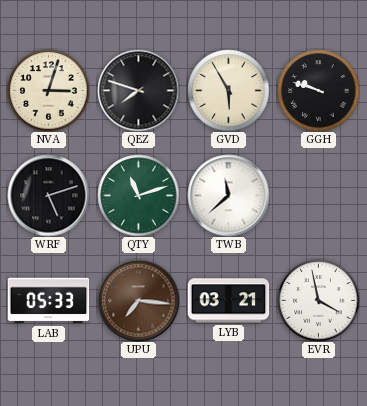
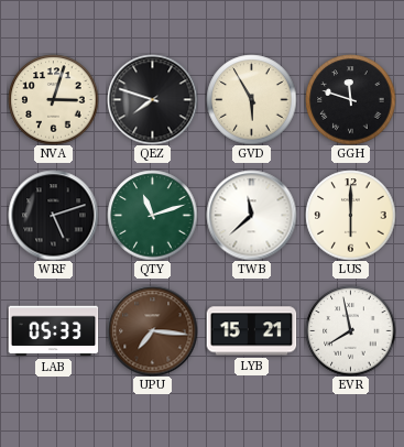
GGH: 9:48 -> 11:48
LUS: none -> 6:00
LYB: 03:21 -> 15:21
EVR: 3:58 -> 7:58
